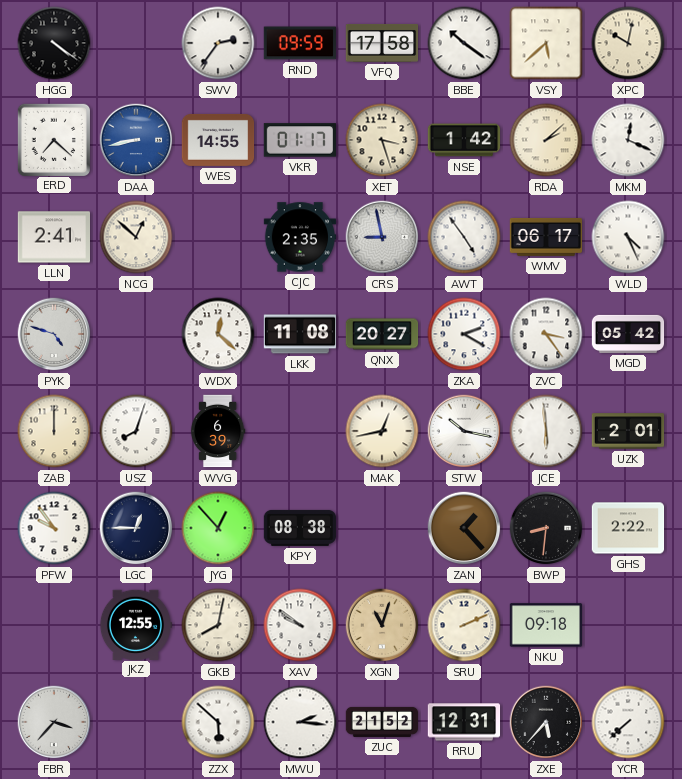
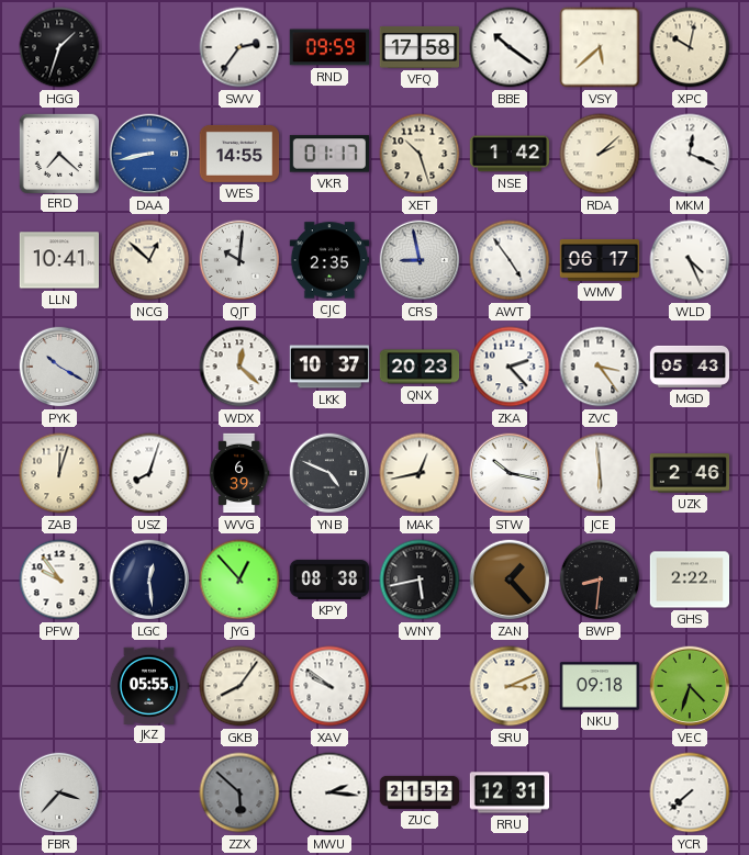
HGG: 4:21 -> 1:33
XET: 3:27 -> 10:27
LLN: 2:41 -> 10:41
QJT: none -> 10:01
PYK: 4:48 -> 10:20
LKK: 11:08 -> 10:37
QNX: 20:27 -> 20:23
ZKA: 2:20 -> 2:23
MGD: 05:42 -> 05:43
ZAB: 12:00 -> 12:03
YNB: none -> 4:49
UZK: 2:01 -> 2:46
LGC: 12:45 -> 12:29
WNY: none -> 5:43
JKZ: 12:55 -> 05:55
GKB: 8:02 -> 8:06
XGN: 11:03 -> none
SRU: 2:11 -> 3:11
VEC: none -> 4:33
ZZX dial: white -> grey
ZXE: 5:37 -> none
